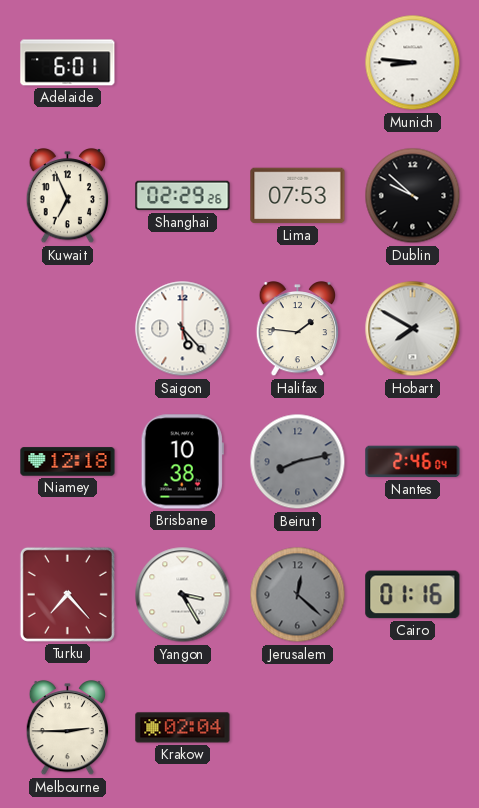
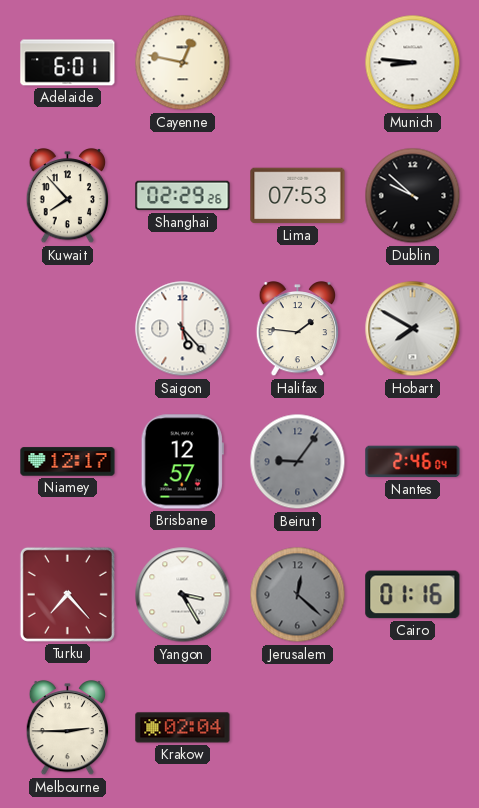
Cayenne: none -> 12:47
Kuwait: 6:56 -> 7:53
Niamey: 12:18 -> 12:17
Brisbane: 10:38 -> 12:57
Beirut: 8:13 -> 9:06
